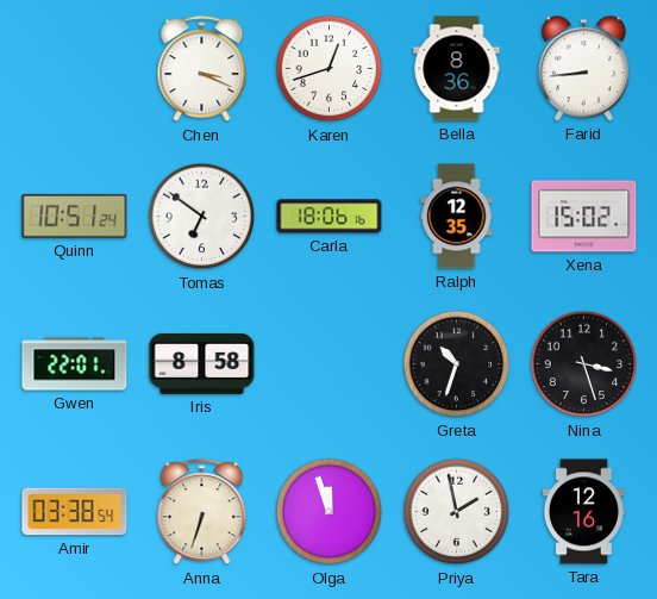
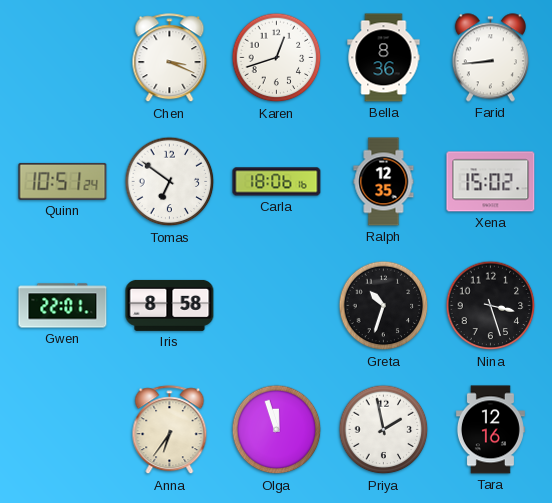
Amir: 03:38 -> none
Anna: 6:33 -> 6:36
